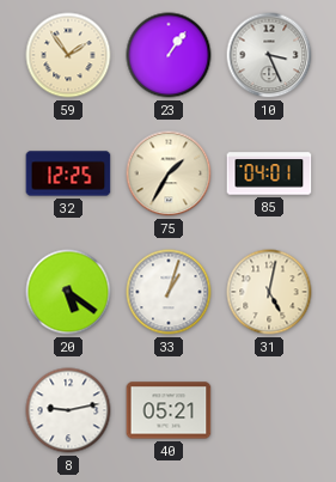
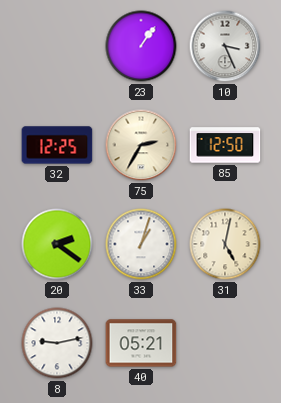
59: 1:54 -> none
75: 1:35 -> 2:35
85: 04:01 -> 12:50
20: 5:21 -> 2:21
